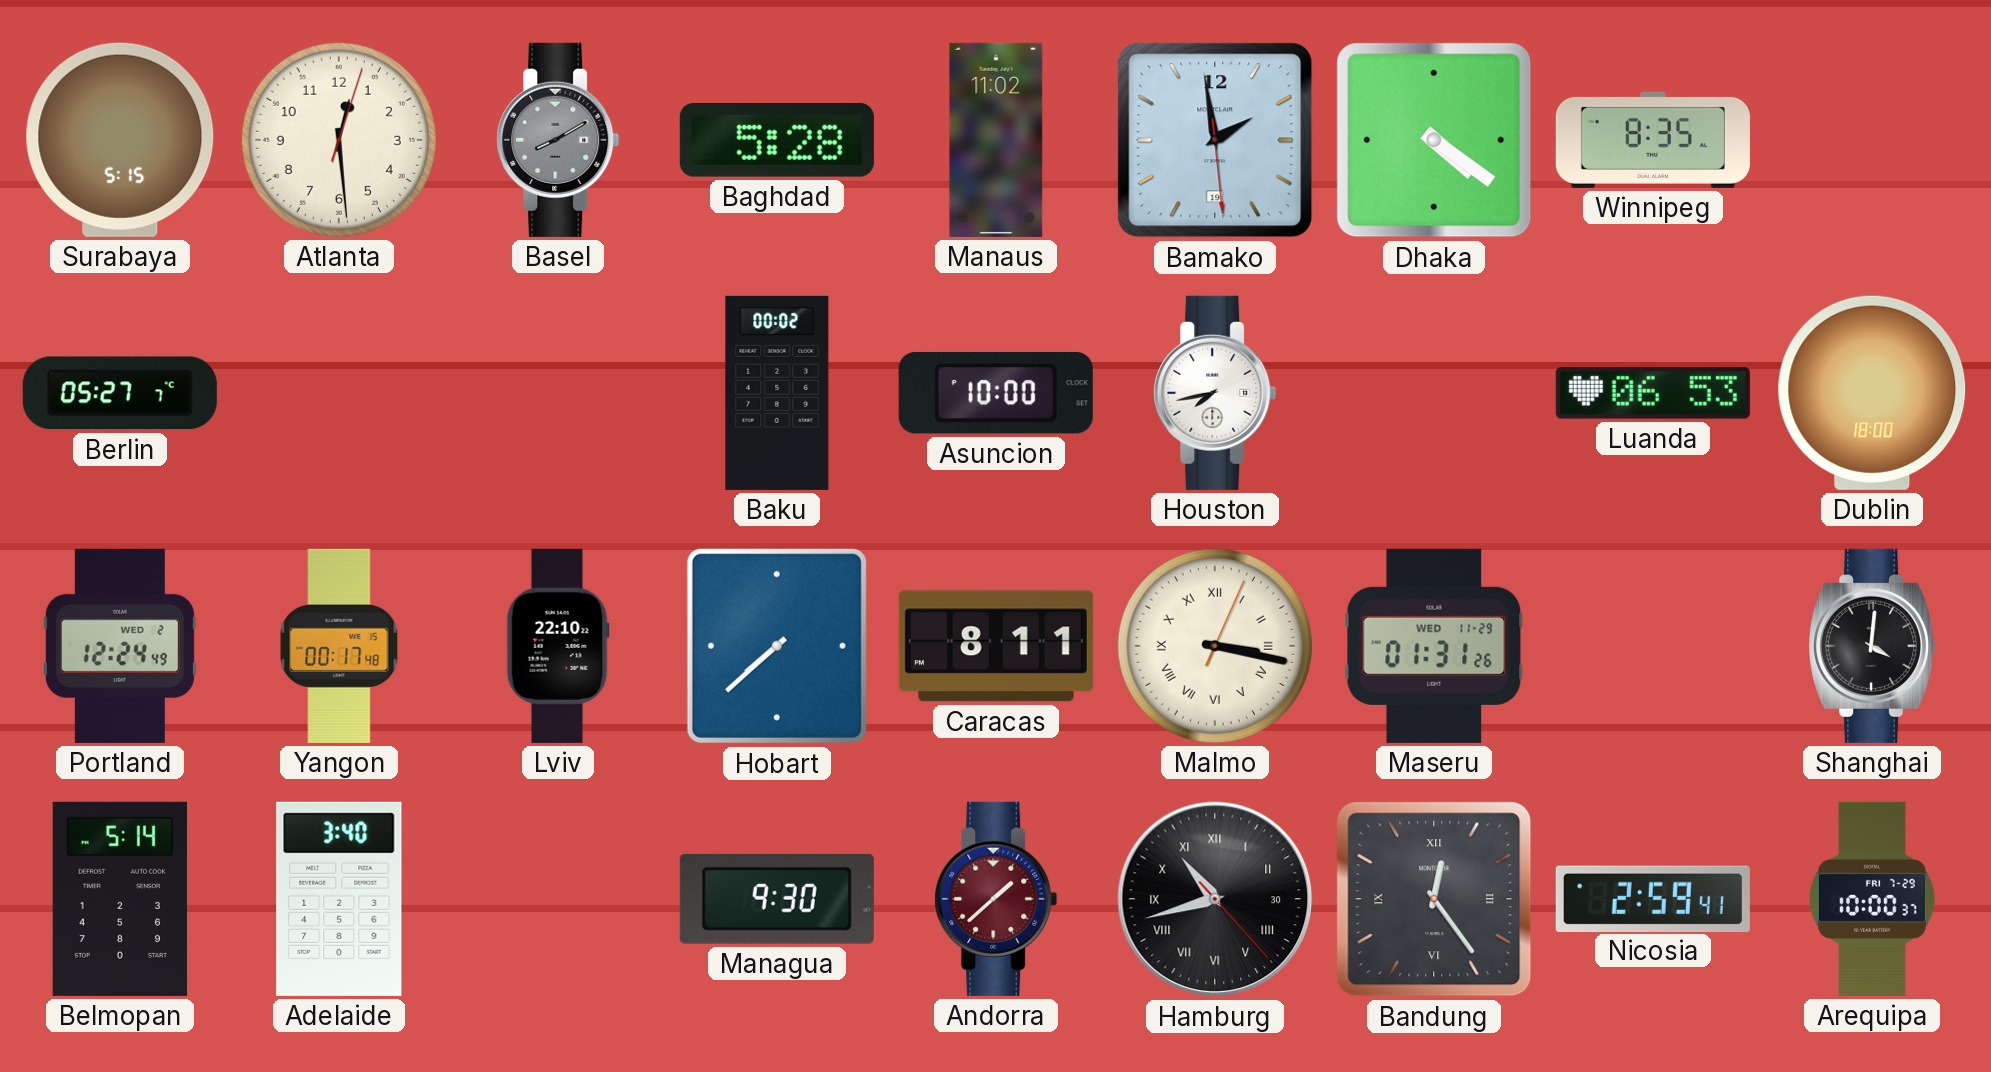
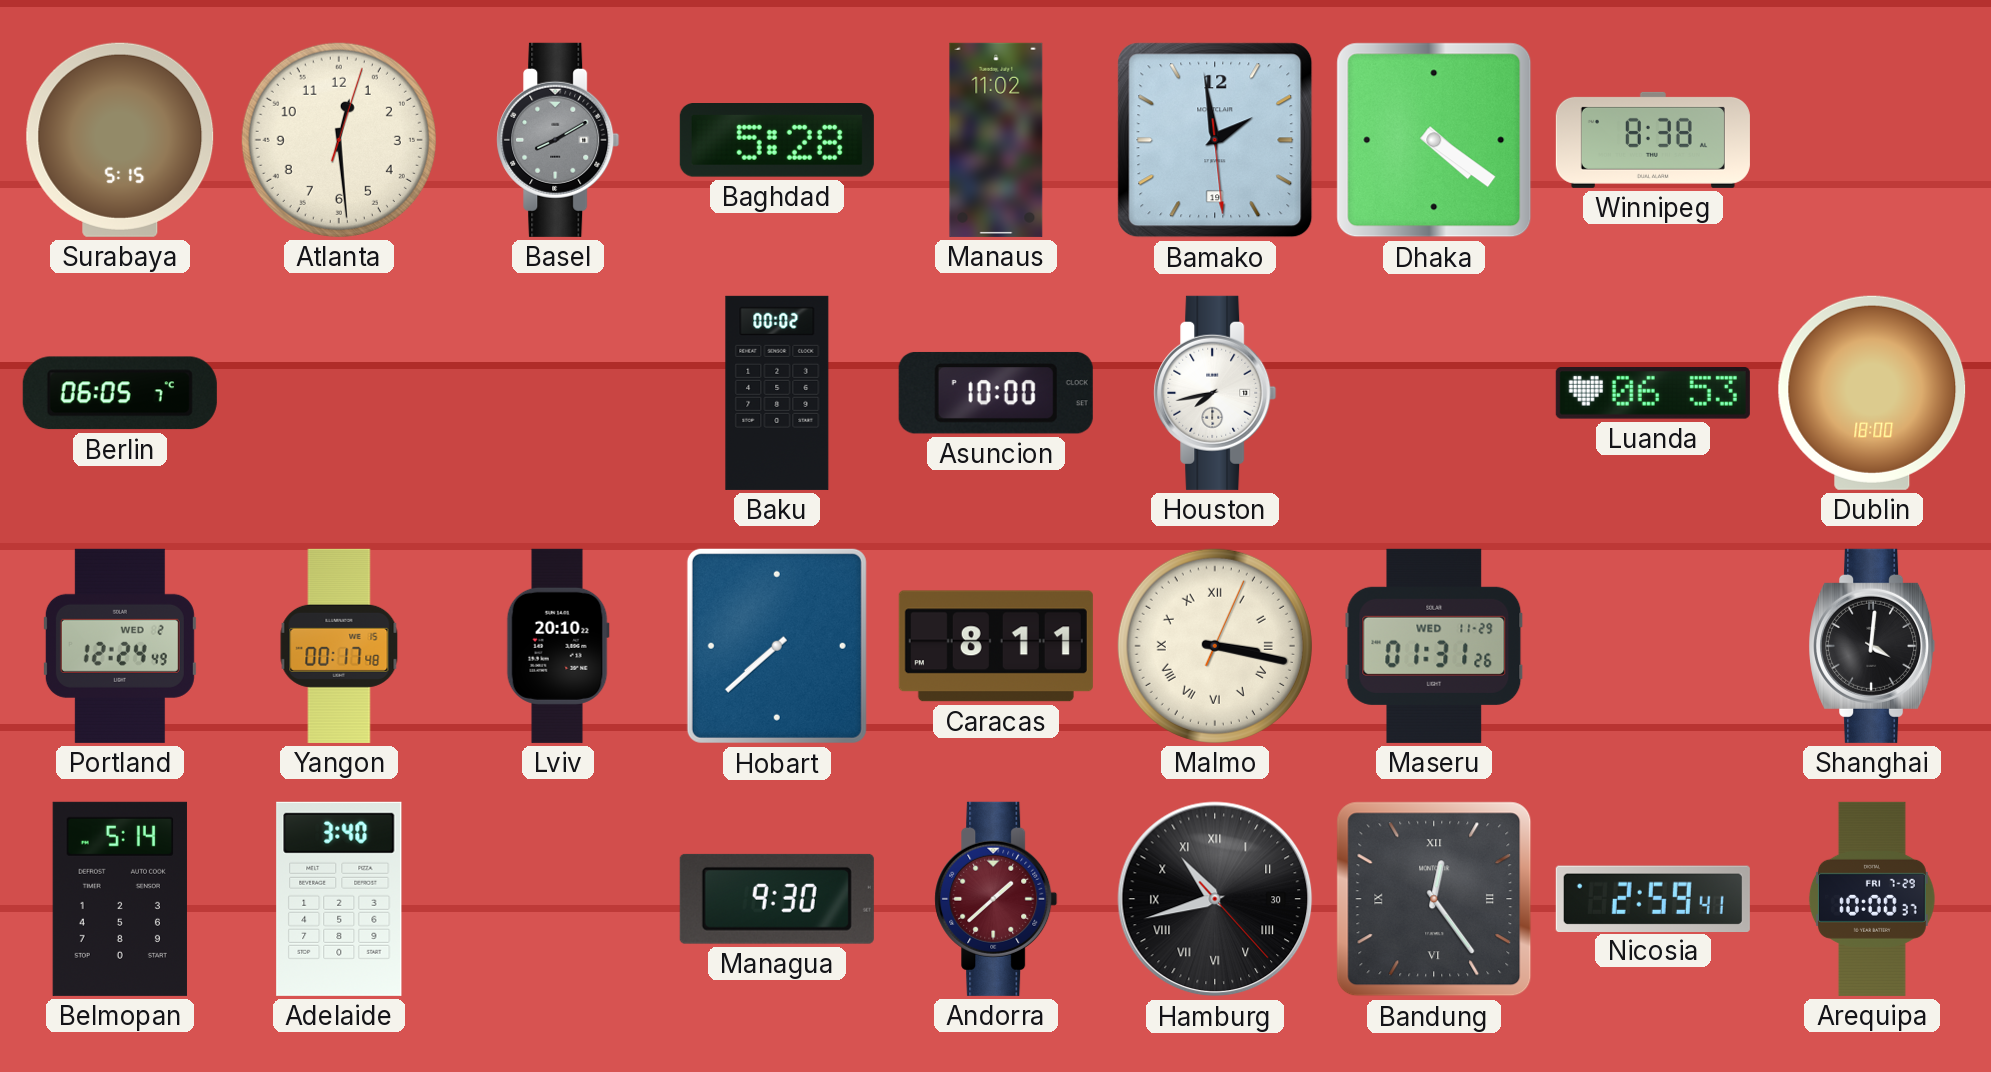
Winnipeg: 8:35 -> 8:38
Berlin: 05:27 -> 06:05
Lviv: 22:10 -> 20:10
